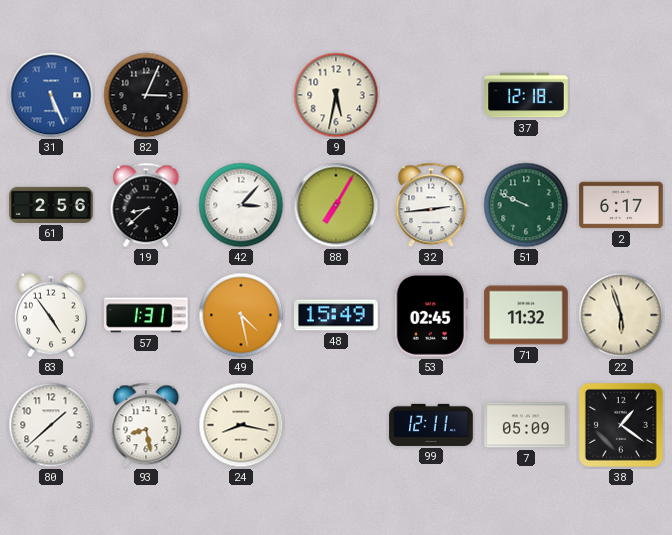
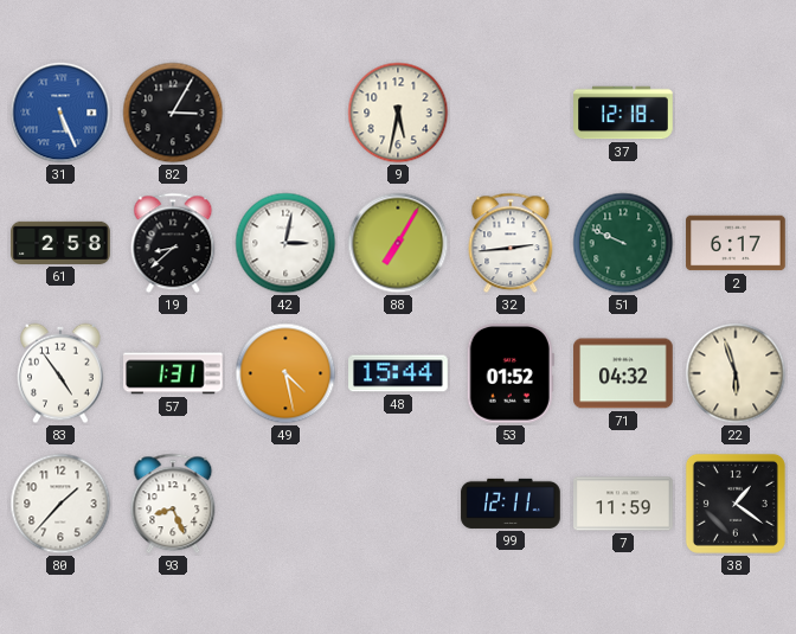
82: 3:04 -> 3:05
61: 2:56 -> 2:58
42: 3:07 -> 3:02
48: 15:49 -> 15:44
53: 02:45 -> 01:52
71: 11:32 -> 04:32
80: 1:38 -> 1:37
93: 8:28 -> 8:26
24: 8:17 -> none
7: 05:09 -> 11:59
